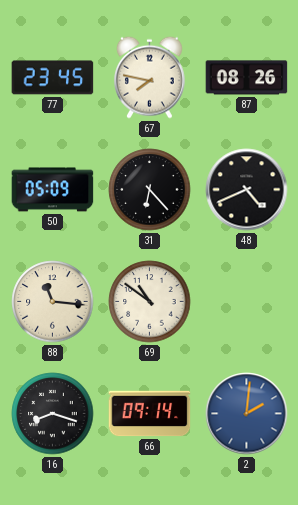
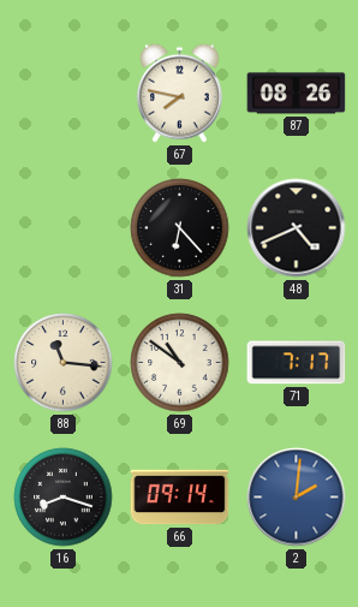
77: 23:45 -> none
50: 05:09 -> none
71: none -> 7:17
